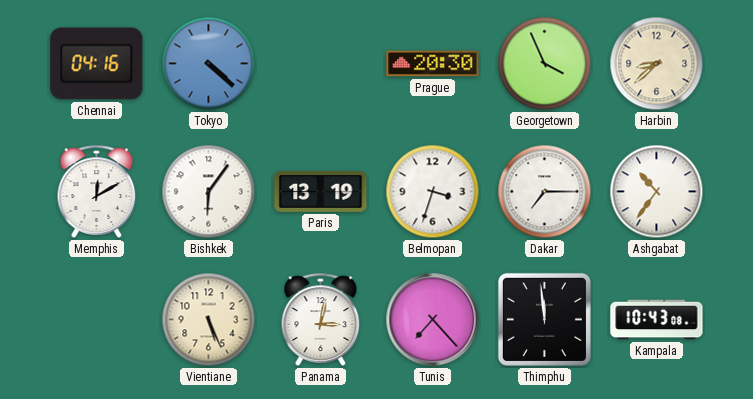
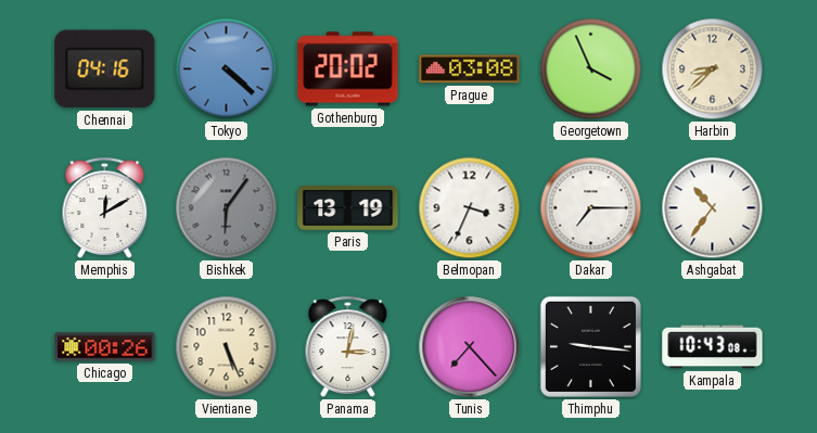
Gothenburg: none -> 20:02
Prague: 20:30 -> 03:08
Bishkek dial: white -> grey
Belmopan: 3:33 -> 3:34
Chicago: none -> 00:26
Thimphu: 11:59 -> 9:16
